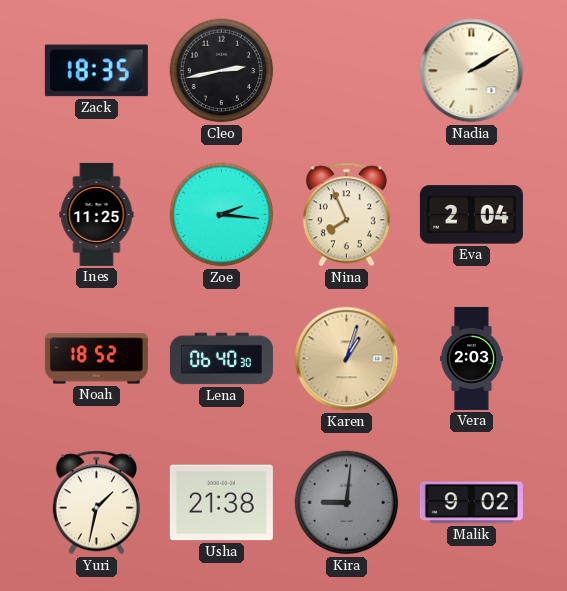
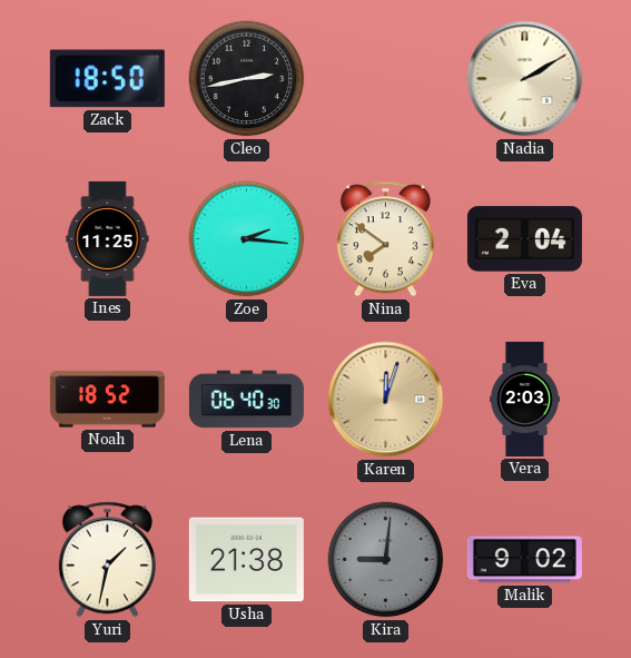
Zack: 18:35 -> 18:50
Nina: 7:56 -> 7:51
Karen: 1:03 -> 12:03
